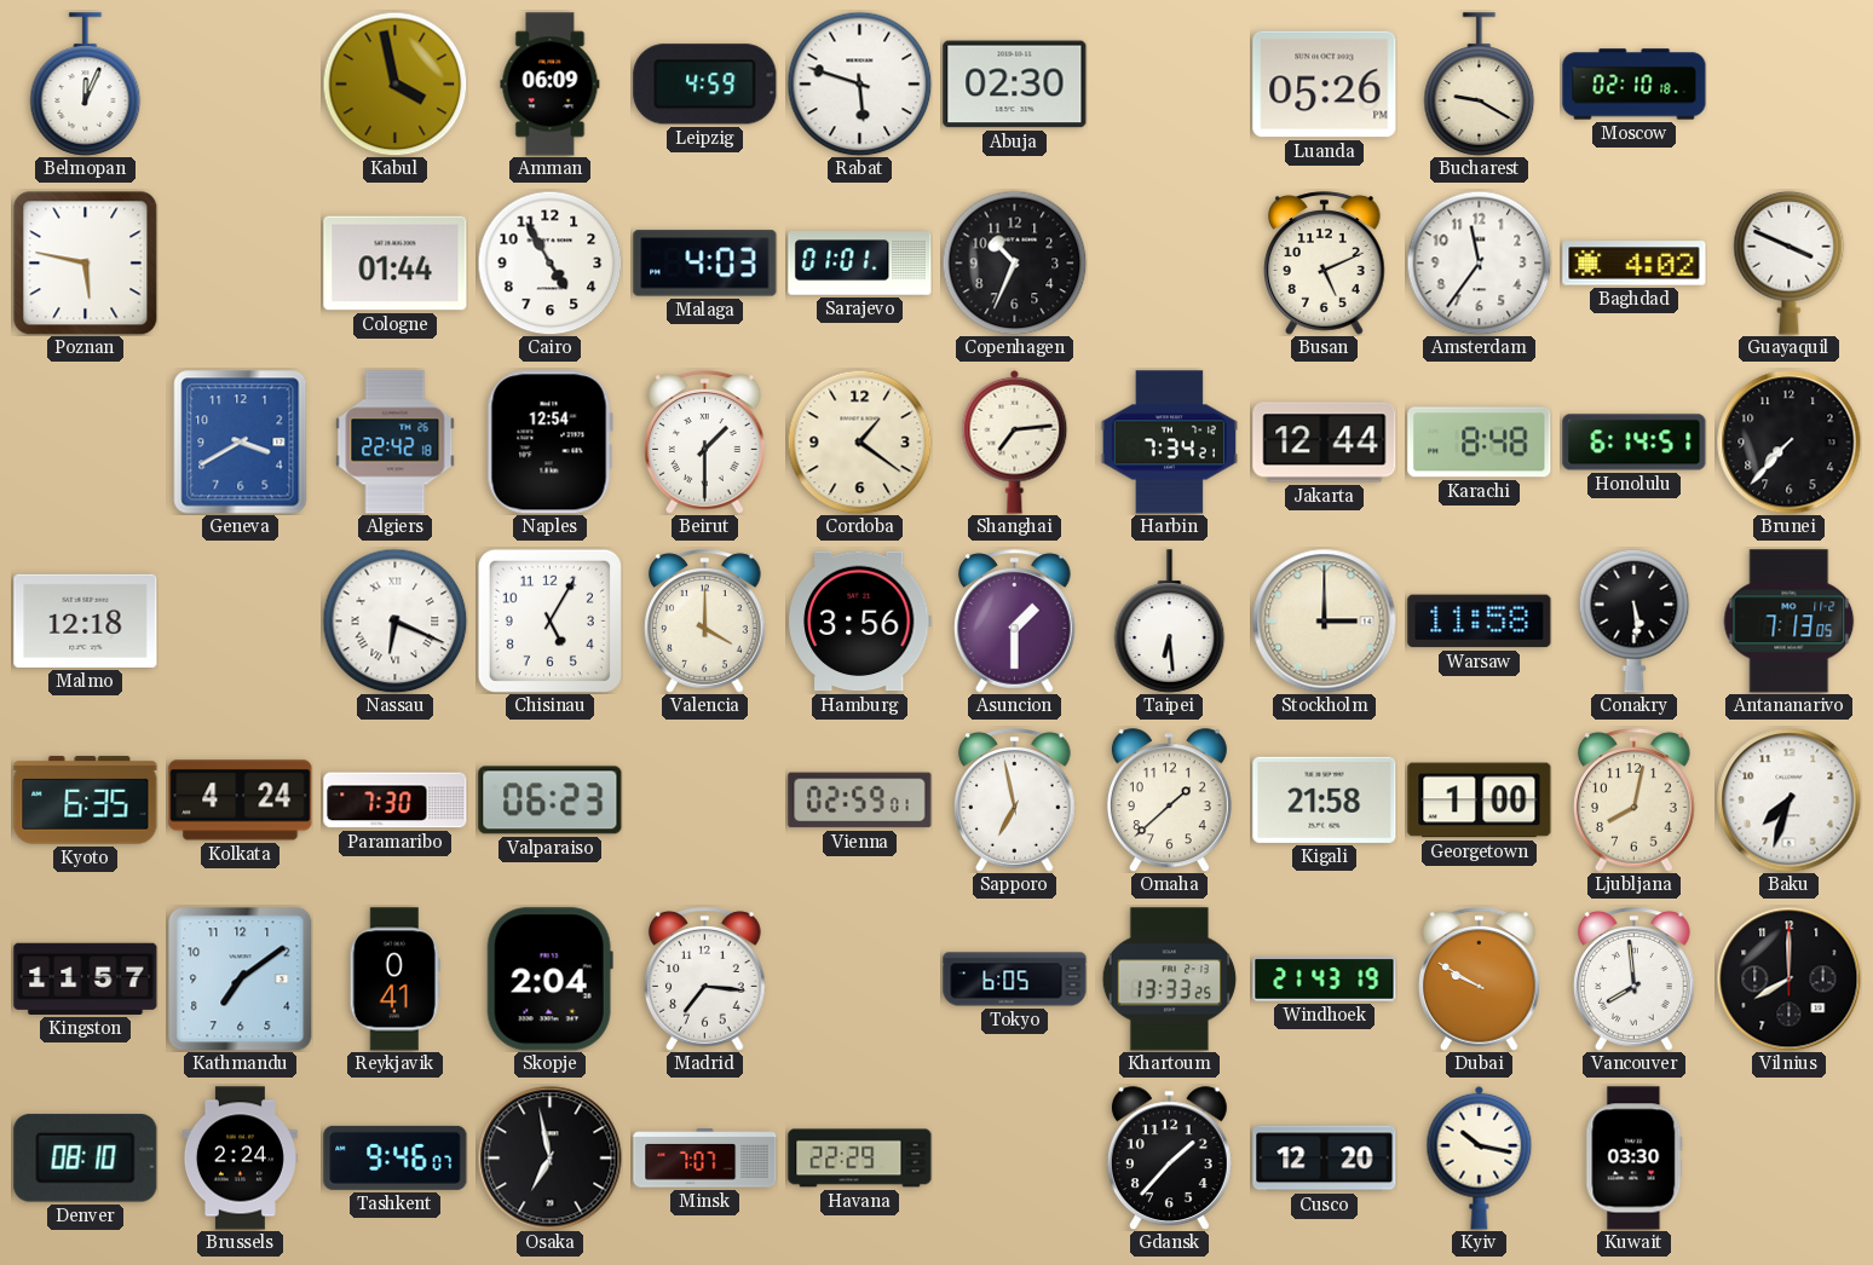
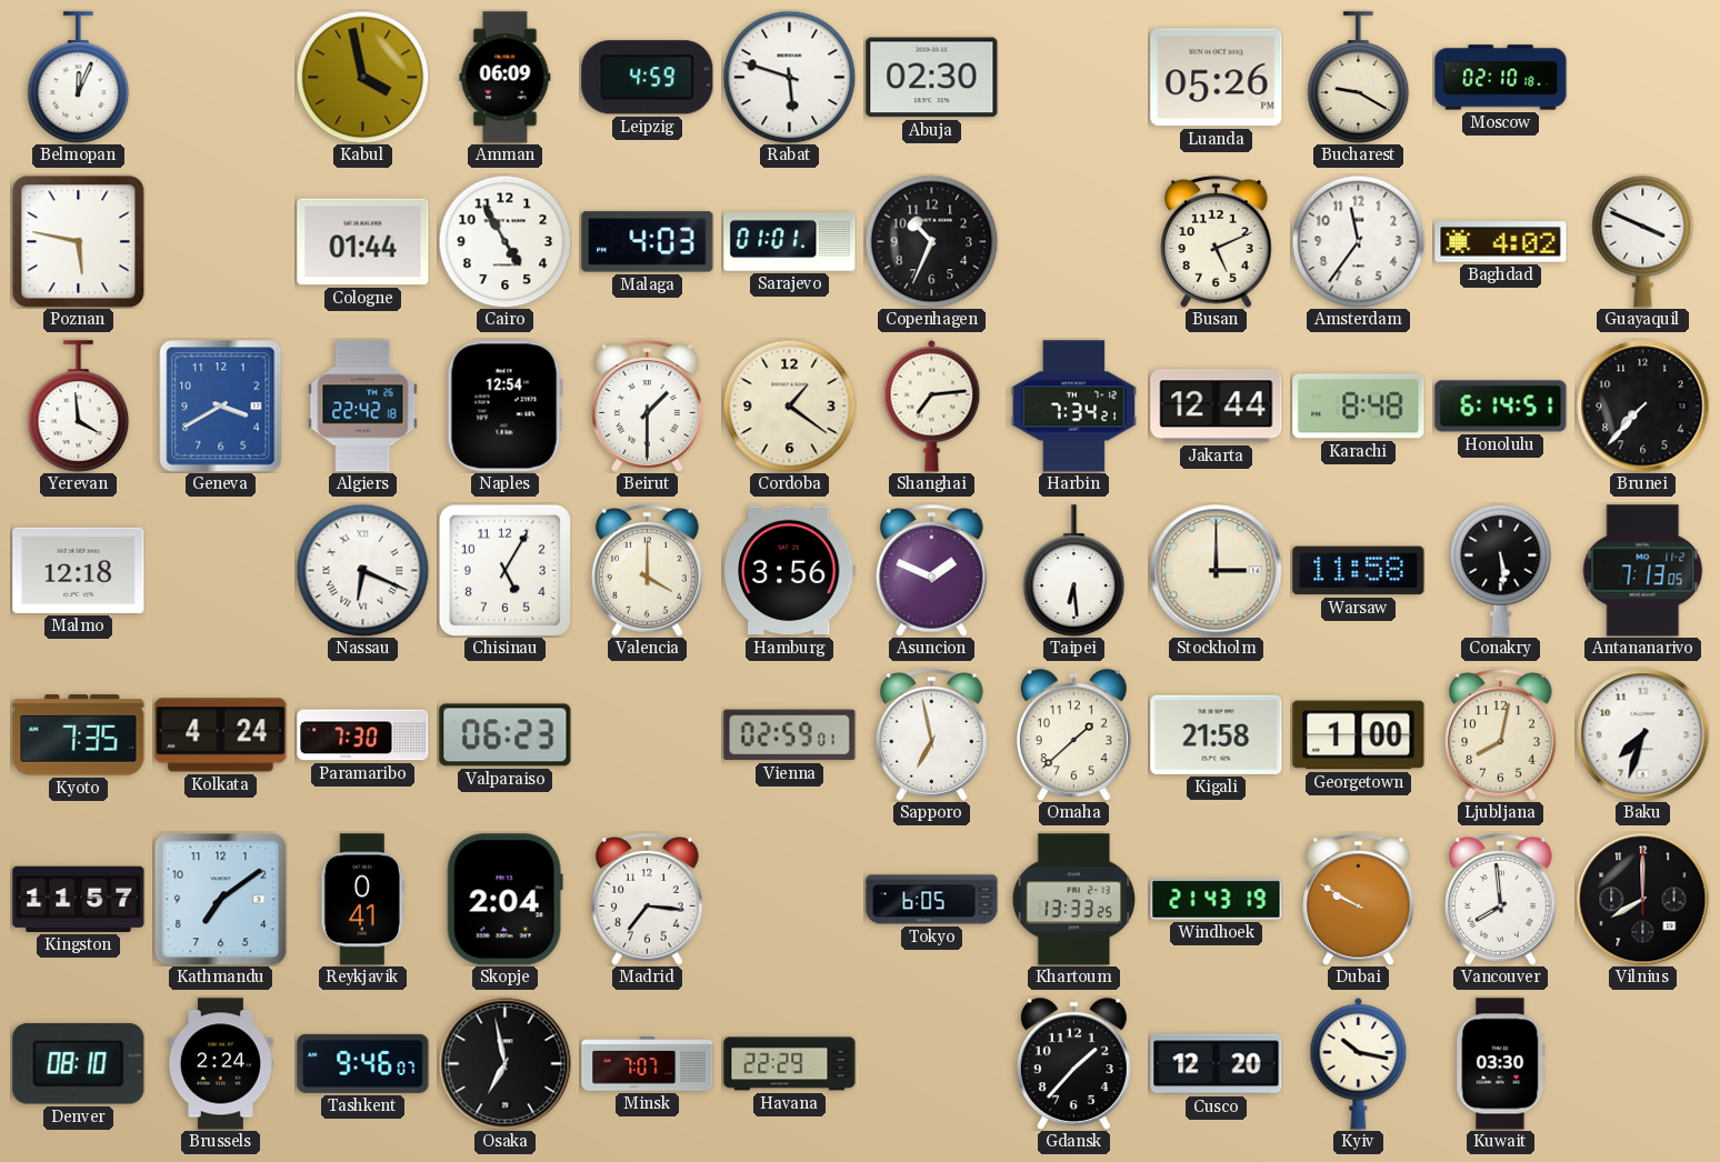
Yerevan: none -> 3:59
Asuncion: 1:30 -> 1:49
Kyoto: 6:35 -> 7:35
